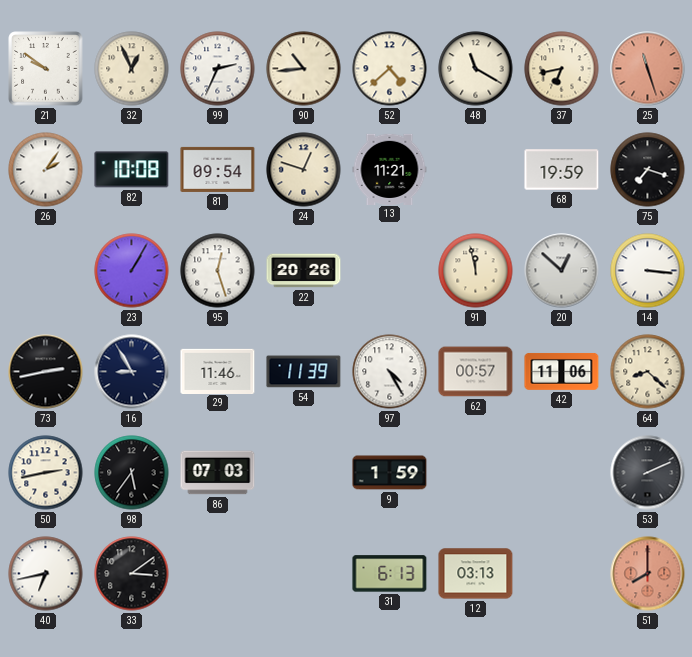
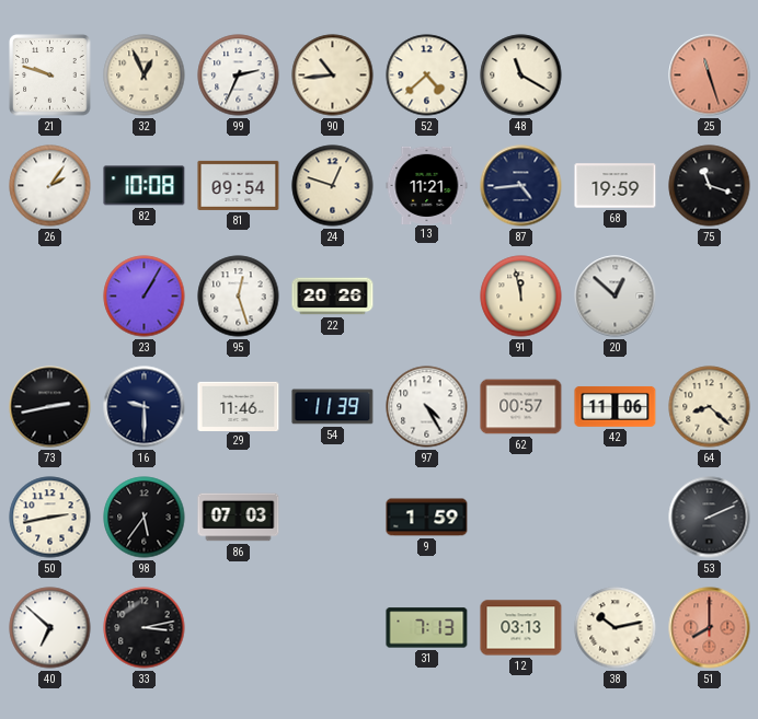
21: 9:51 -> 9:48
37: 6:43 -> none
87: none -> 4:44
75: 7:18 -> 11:18
14: 3:16 -> none
16: 8:55 -> 9:30
40: 6:43 -> 6:52
33: 3:09 -> 3:13
31: 6:13 -> 7:13
38: none -> 10:13
